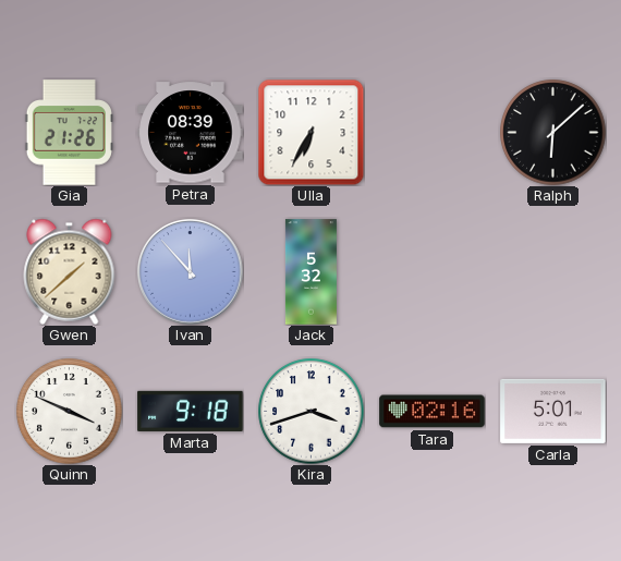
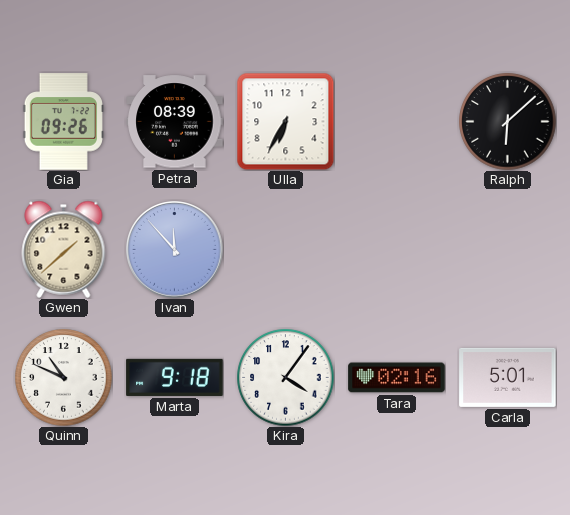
Gia: 21:26 -> 09:26
Jack: 5:32 -> none
Quinn: 3:49 -> 10:49
Kira: 3:42 -> 4:06
